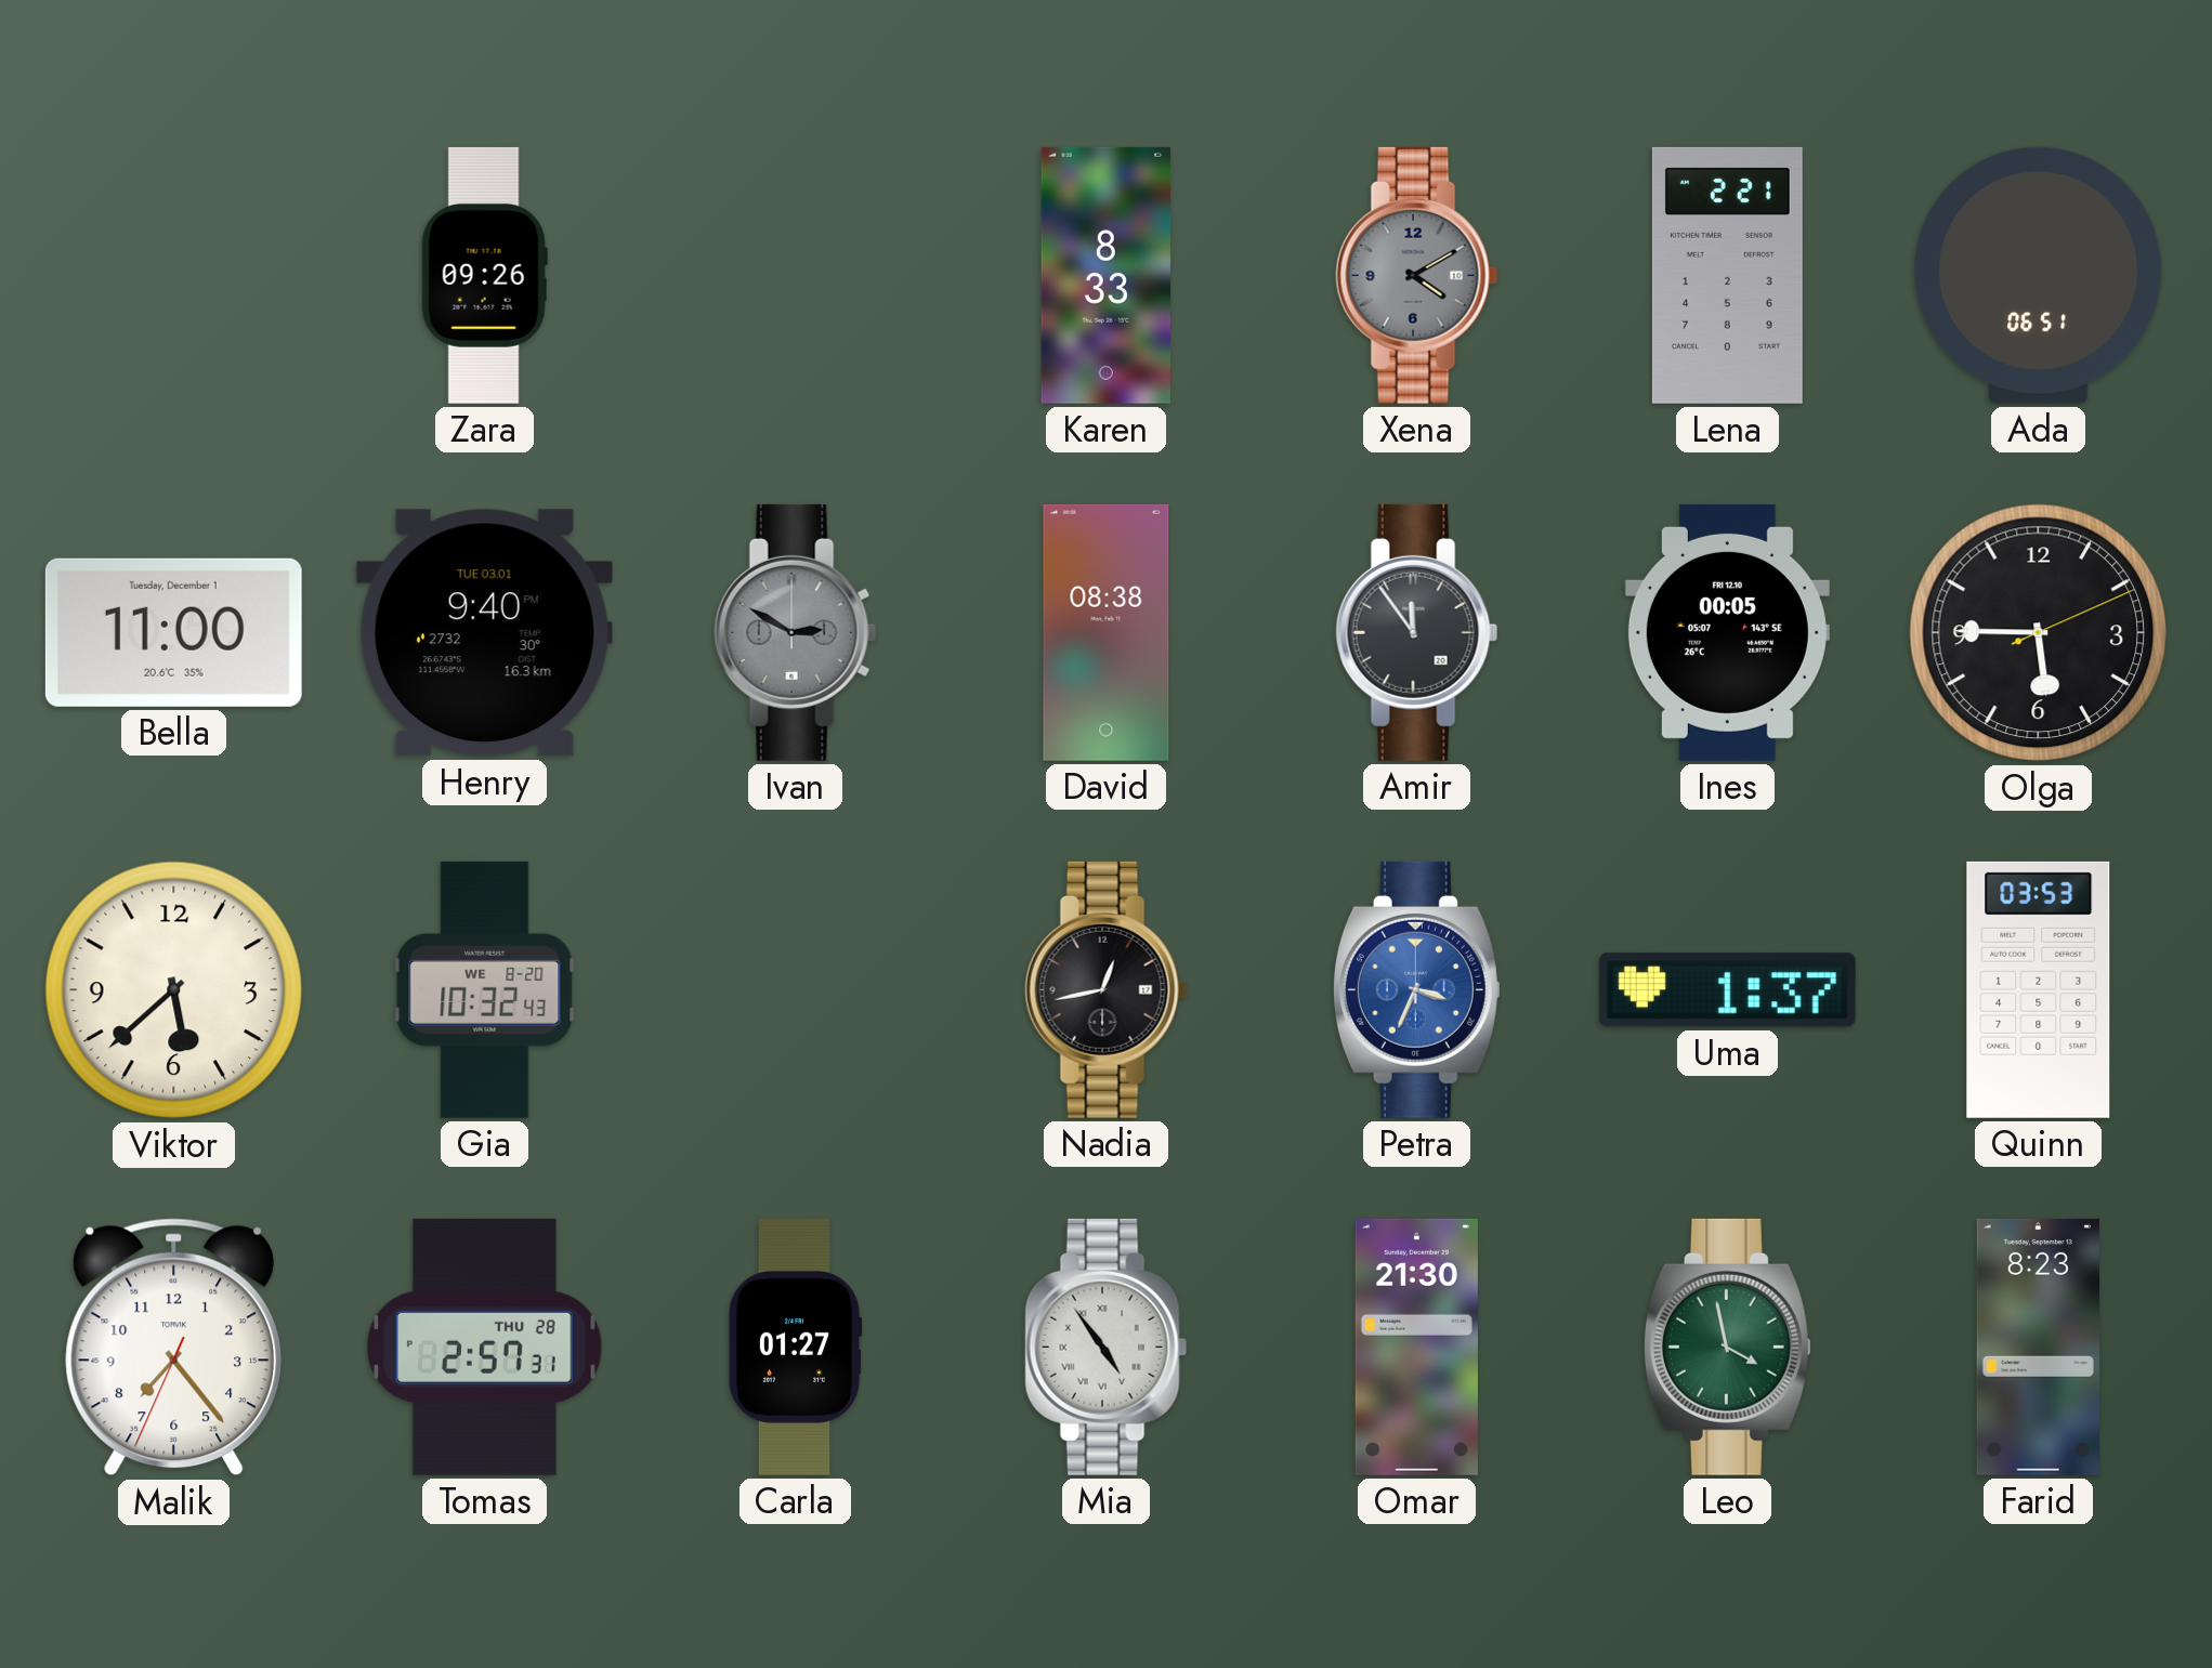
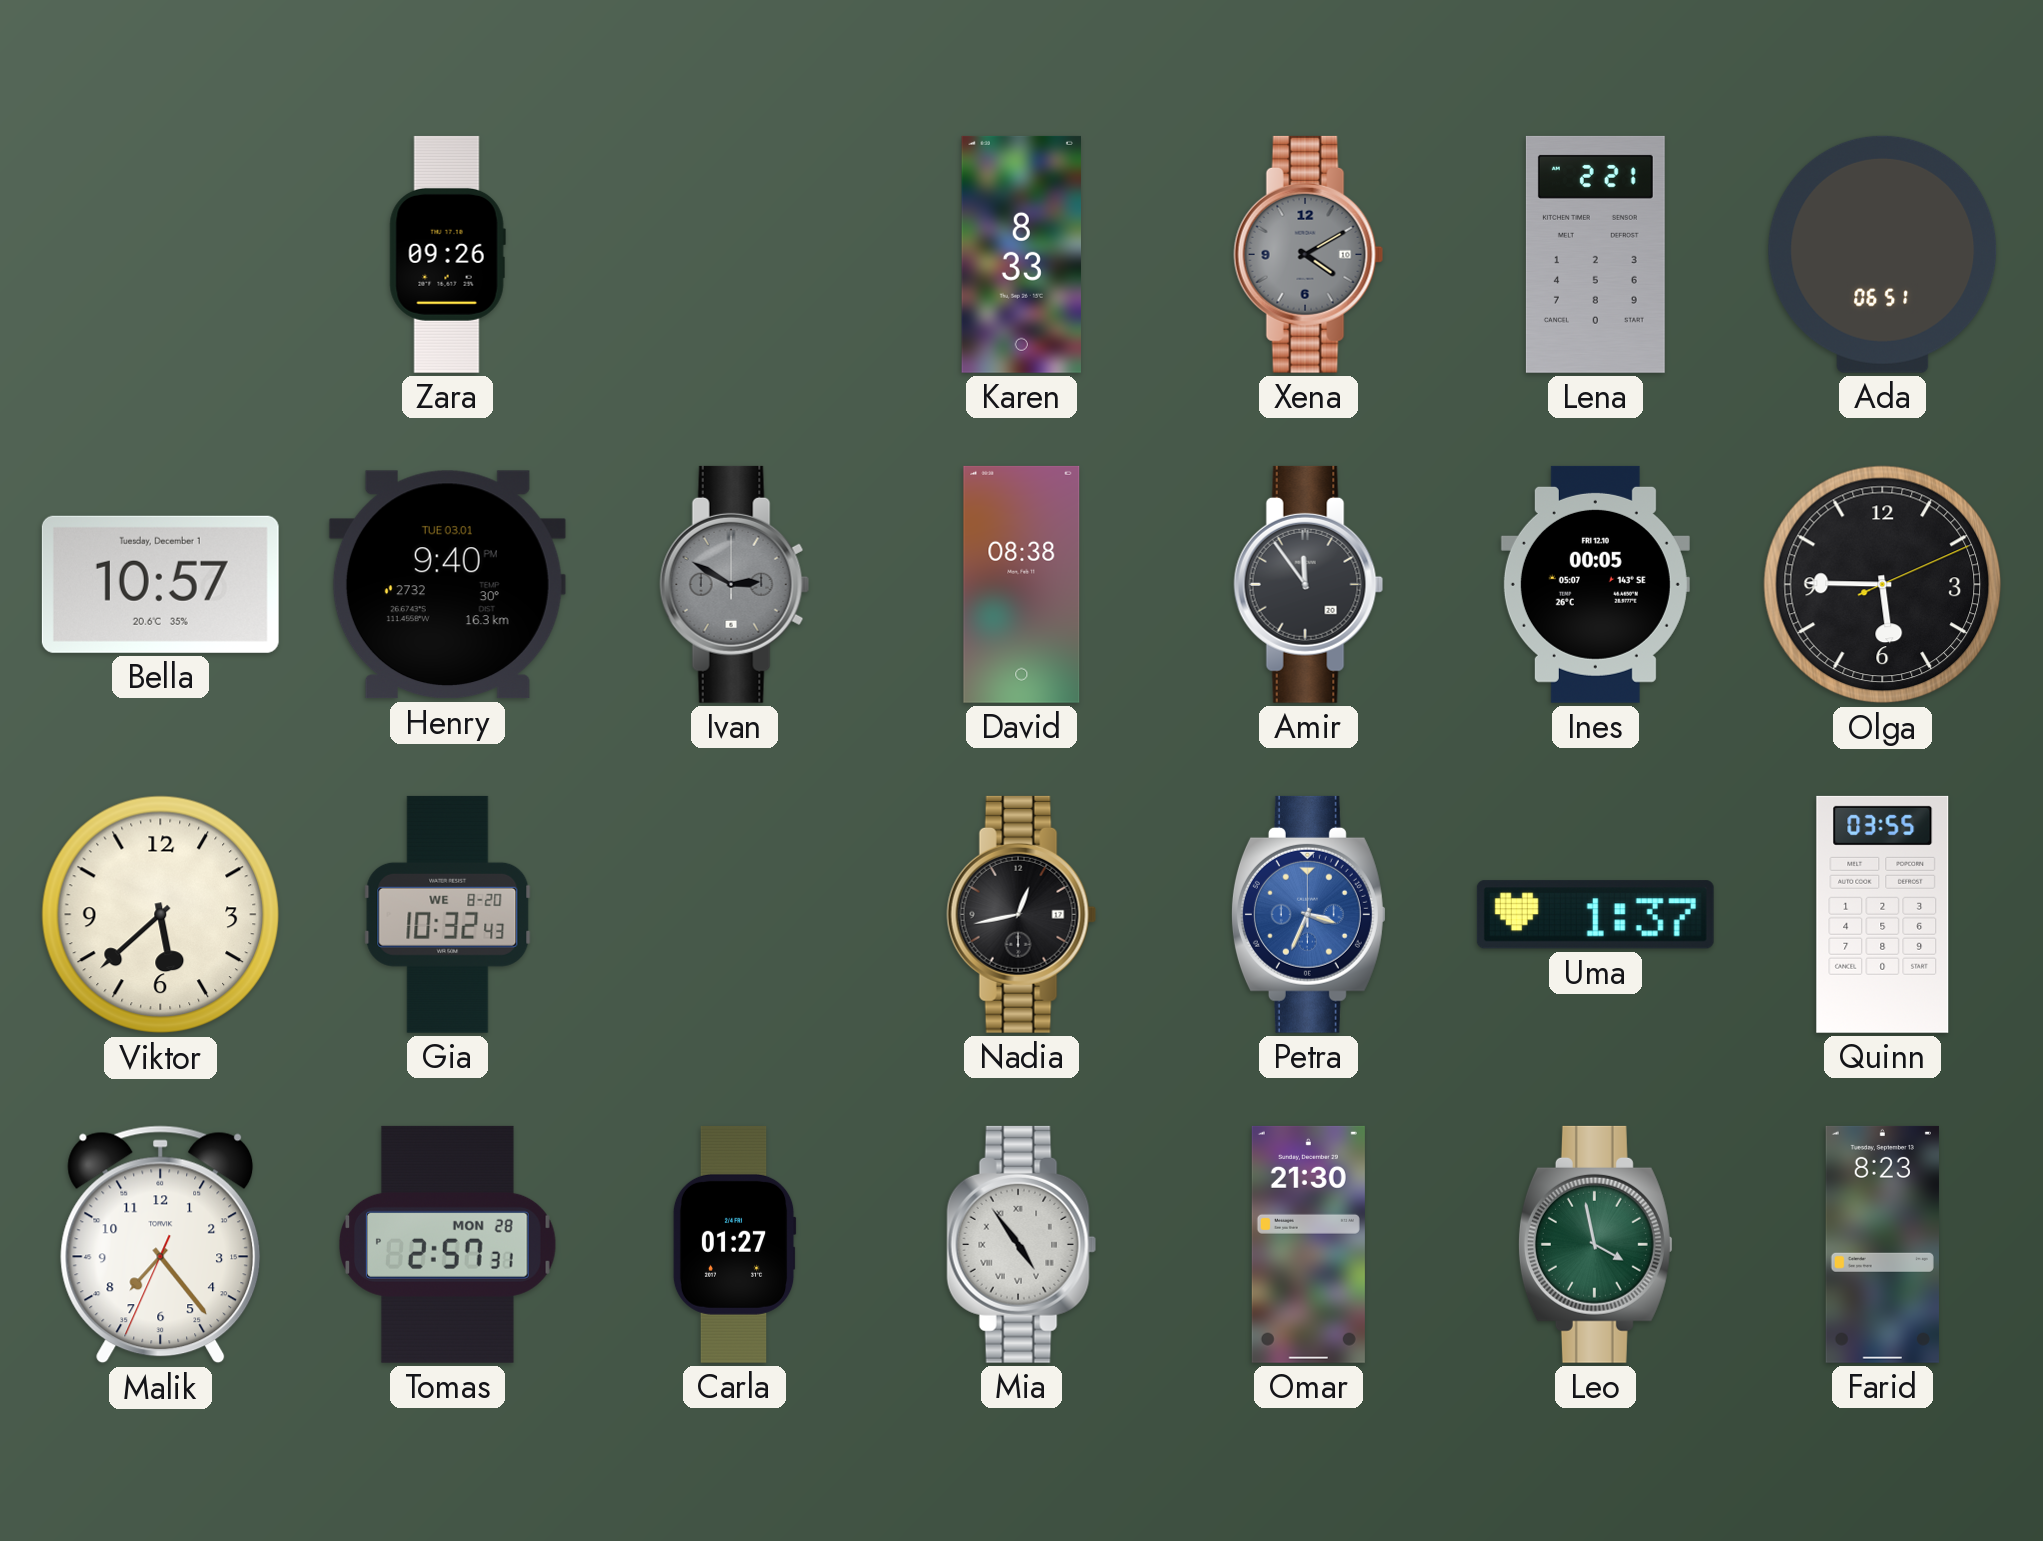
Bella: 11:00 -> 10:57
Quinn: 03:53 -> 03:55
Tomas date: THU 28 -> MON 28
